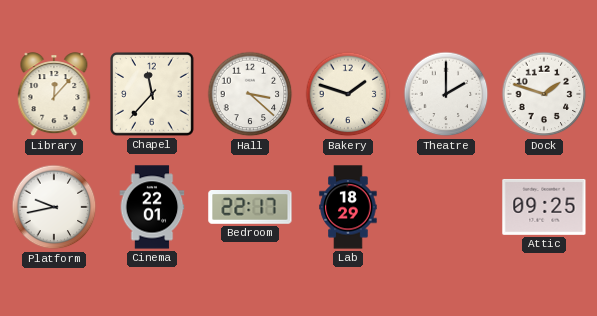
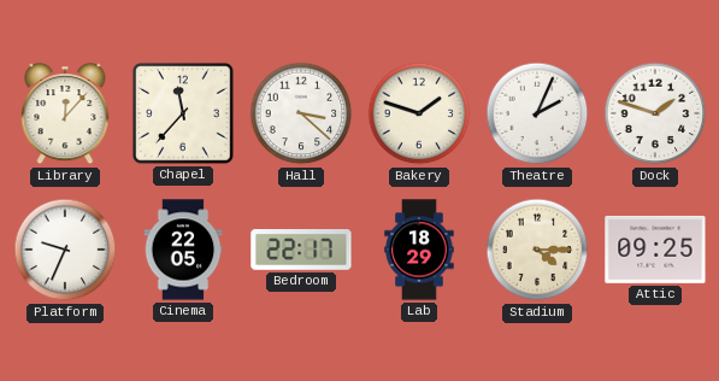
Theatre: 2:00 -> 2:04
Platform: 9:43 -> 9:34
Cinema: 22:01 -> 22:05
Stadium: none -> 4:15
